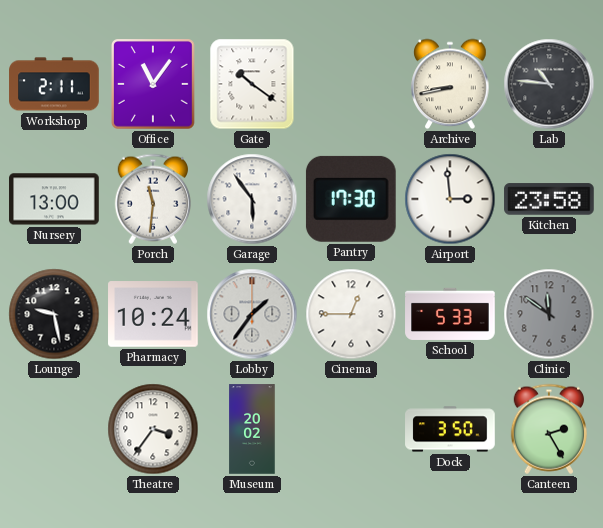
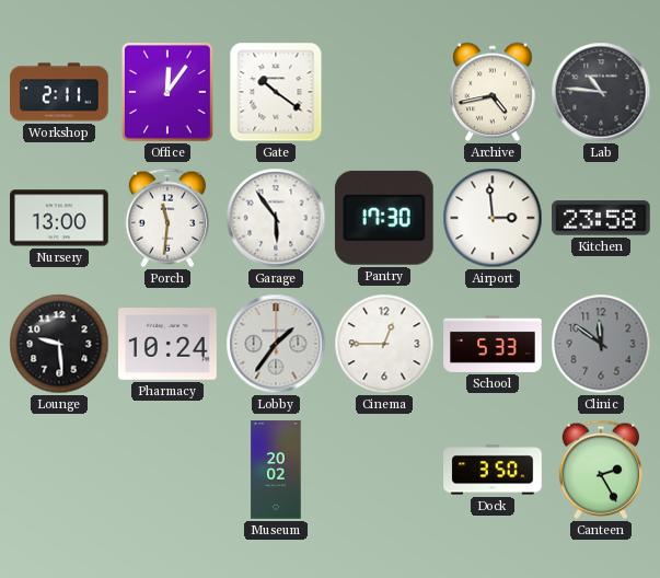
Office: 11:06 -> 12:06
Archive: 8:43 -> 4:43
Lounge: 9:28 -> 9:29
Theatre: 3:36 -> none
